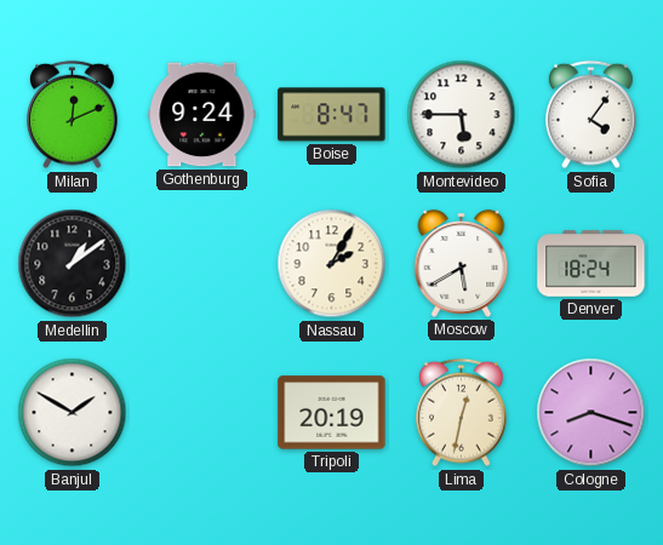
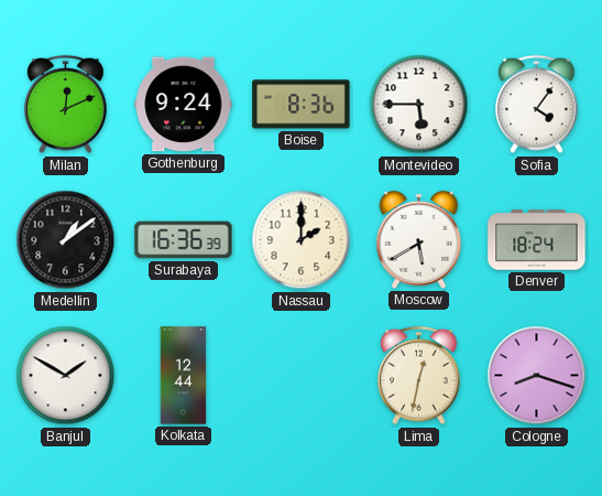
Boise: 8:47 -> 8:36
Surabaya: none -> 16:36
Nassau: 2:05 -> 2:00
Kolkata: none -> 12:44
Tripoli: 20:19 -> none
